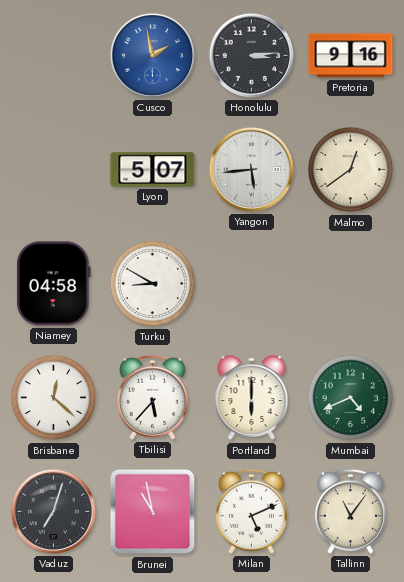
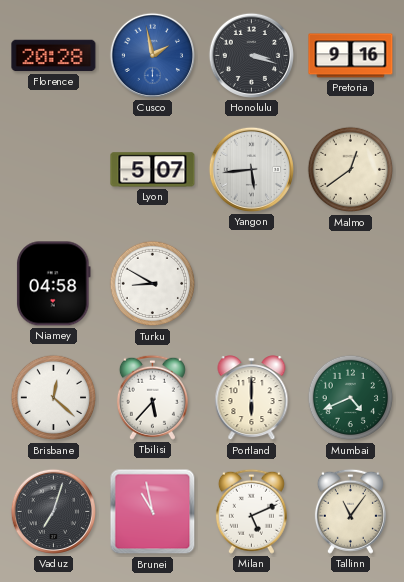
Florence: none -> 20:28
Honolulu: 3:14 -> 3:18
